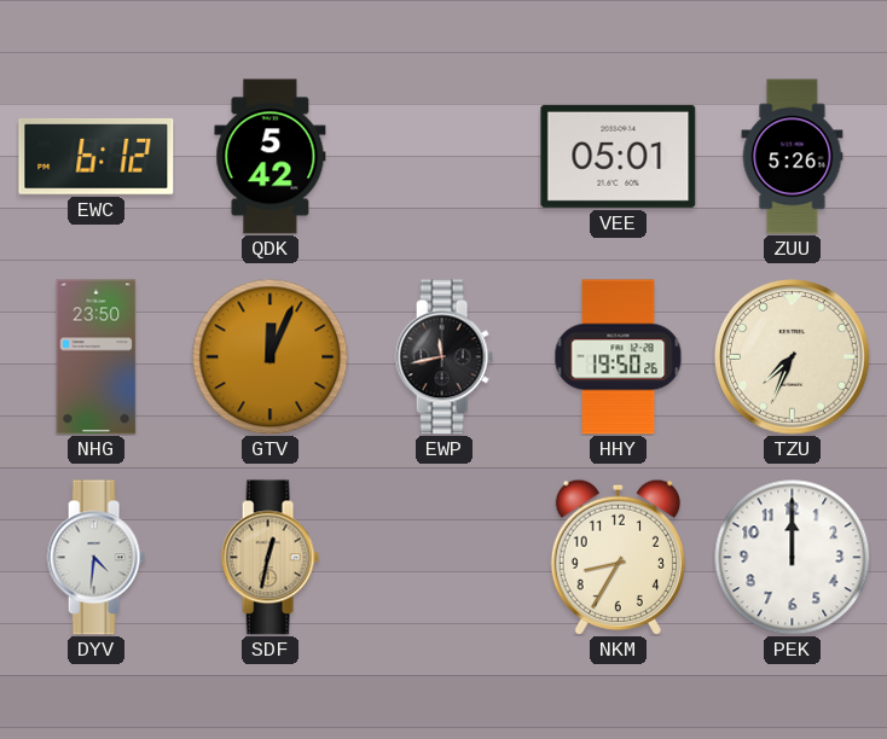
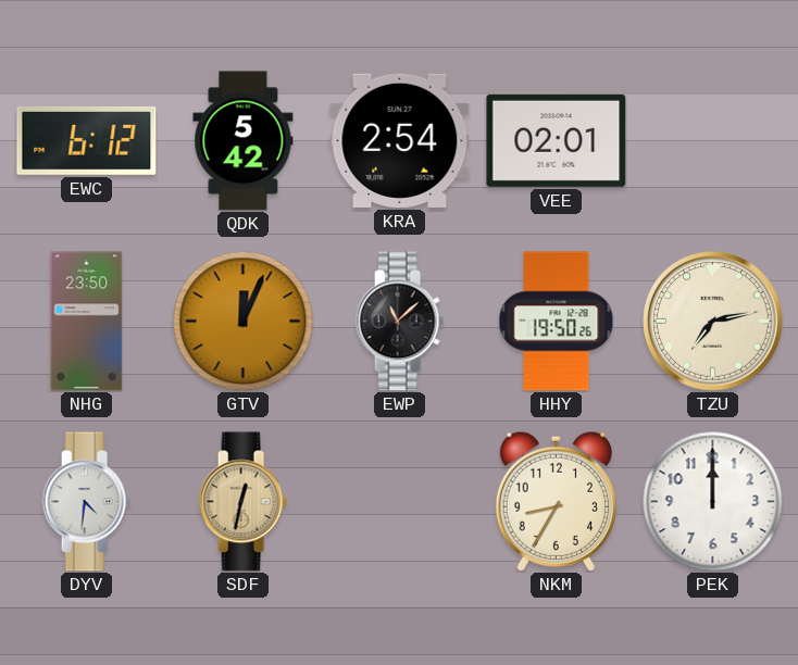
KRA: none -> 2:54
VEE: 05:01 -> 02:01
ZUU: 5:26 -> none
EWP: 11:43 -> 11:08
TZU: 7:34 -> 7:13
